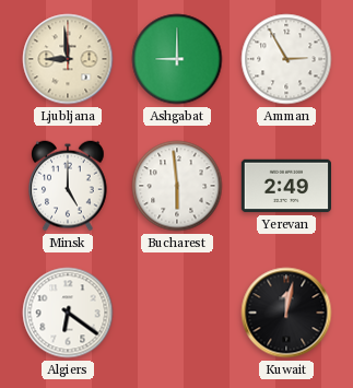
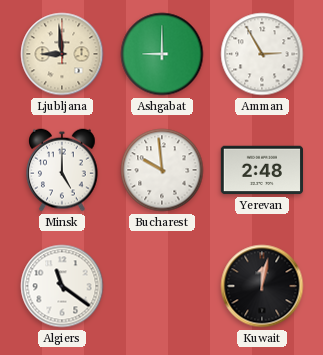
Bucharest: 5:59 -> 9:59
Yerevan: 2:49 -> 2:48
Algiers: 6:21 -> 11:21
